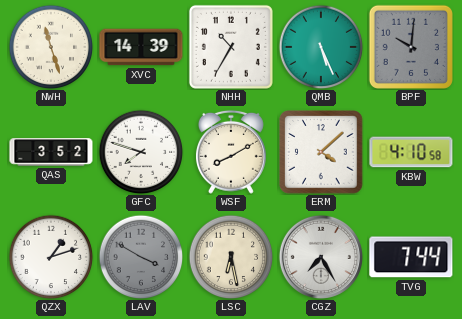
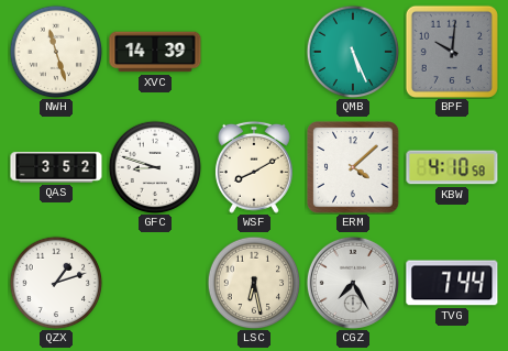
NHH: 10:35 -> none
GFC: 7:48 -> 8:48
LAV: 3:50 -> none
